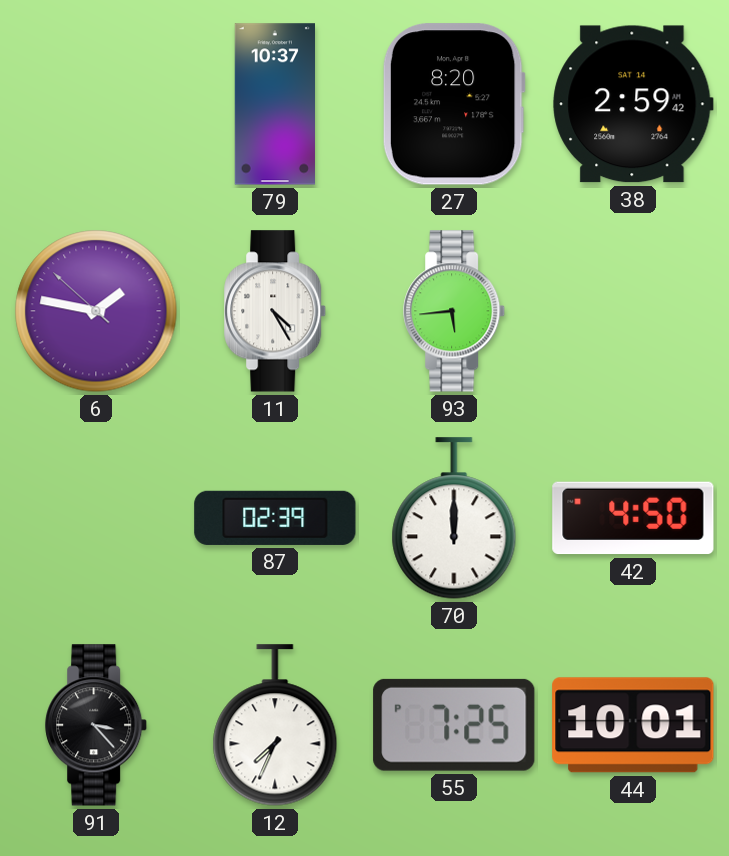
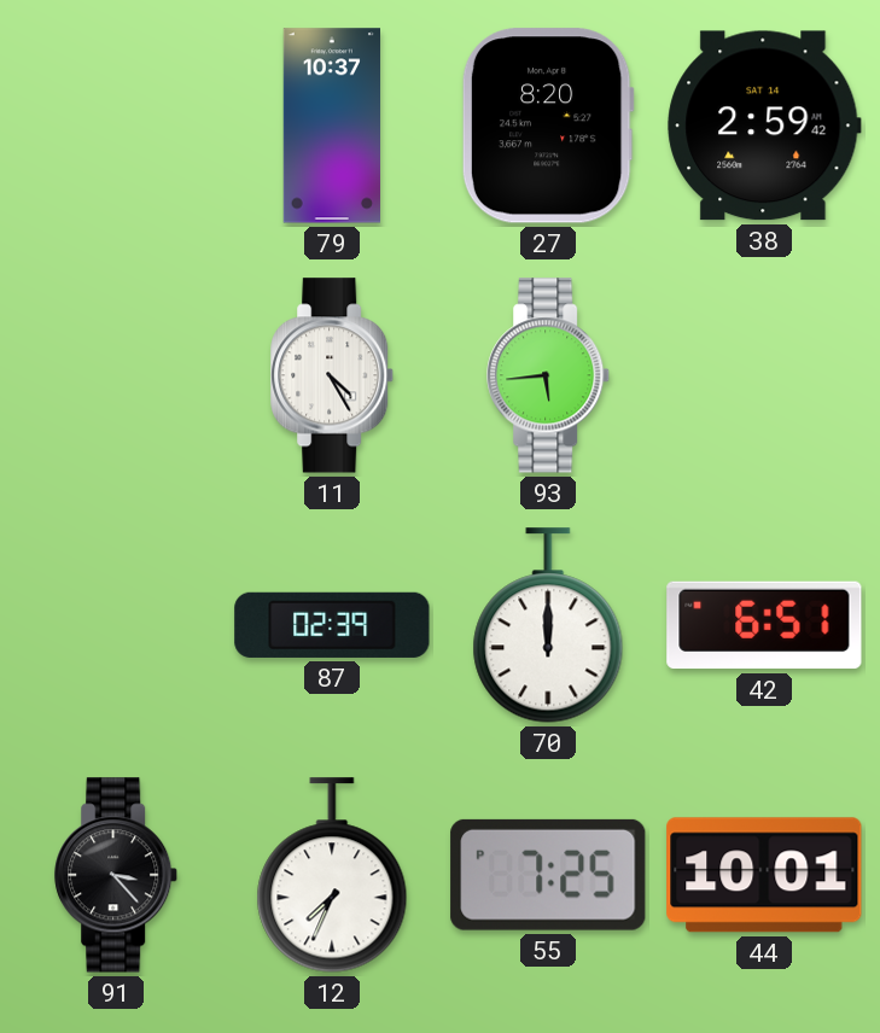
6: 1:46 -> none
42: 4:50 -> 6:51
